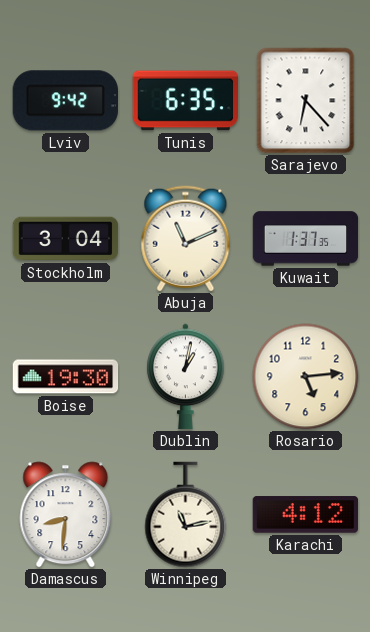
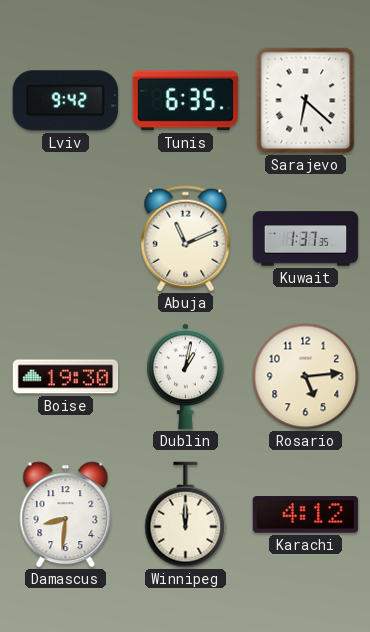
Sarajevo: 6:23 -> 6:22
Stockholm: 3:04 -> none
Winnipeg: 11:13 -> 12:00
